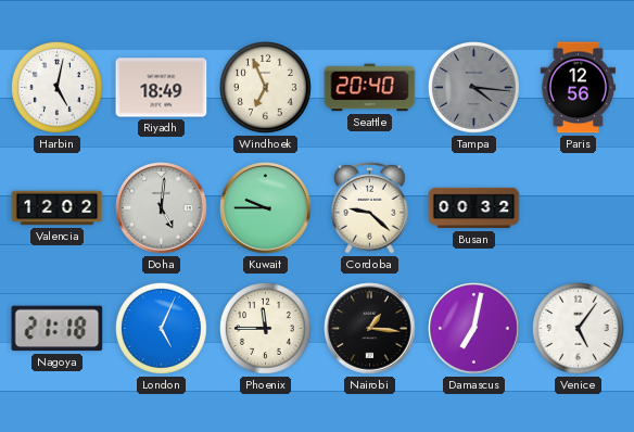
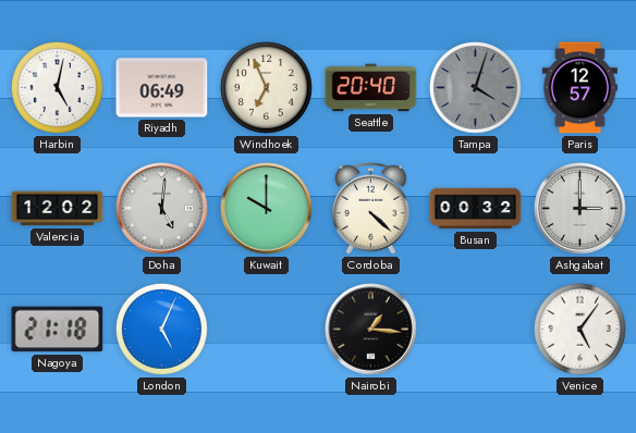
Riyadh: 18:49 -> 06:49
Tampa: 4:16 -> 4:03
Paris: 12:56 -> 12:57
Kuwait: 9:45 -> 10:00
Cordoba: 9:22 -> 4:22
Ashgabat: none -> 3:00
Phoenix: 11:45 -> none
Damascus: 7:02 -> none
